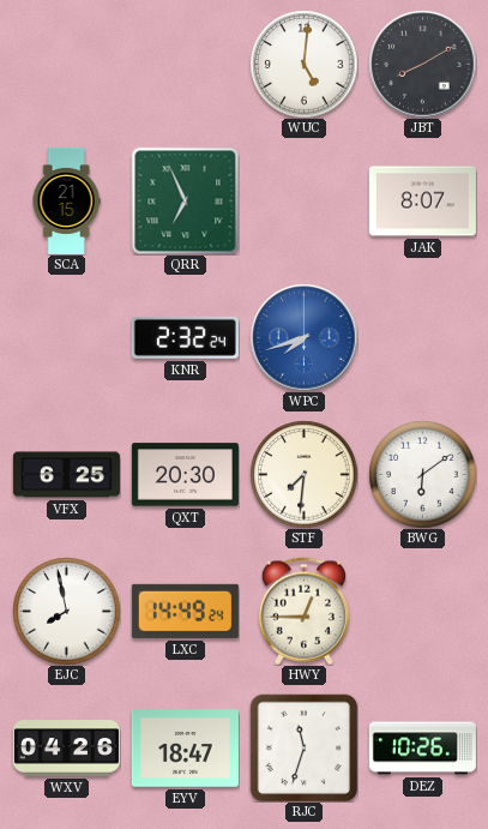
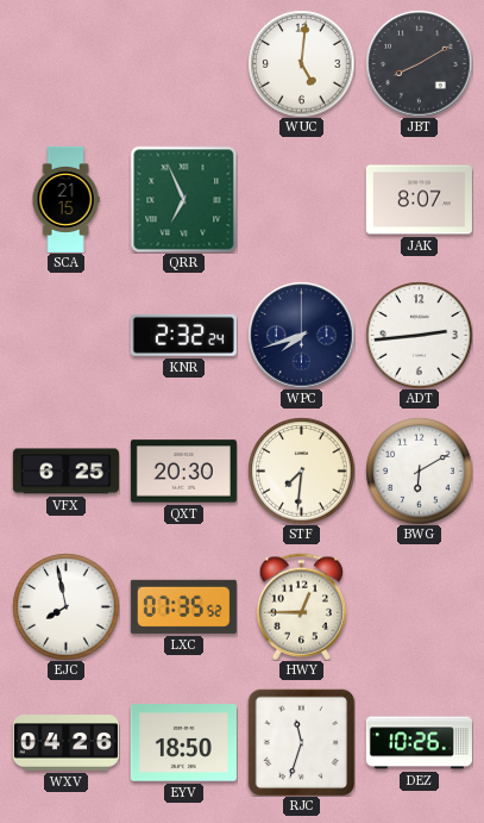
WPC dial: blue -> navy
ADT: none -> 2:44
BWG: 6:09 -> 6:10
LXC: 14:49 -> 07:35
EYV: 18:47 -> 18:50
